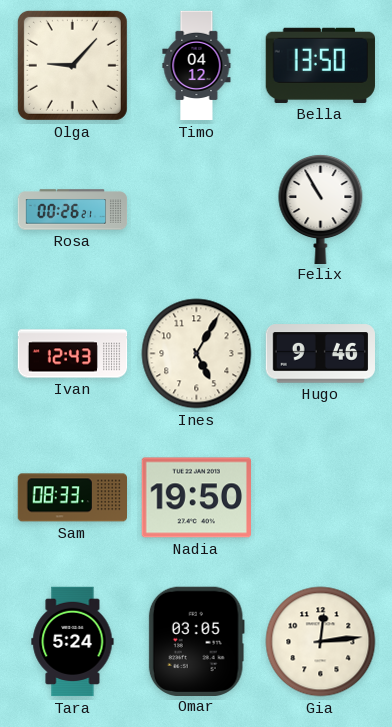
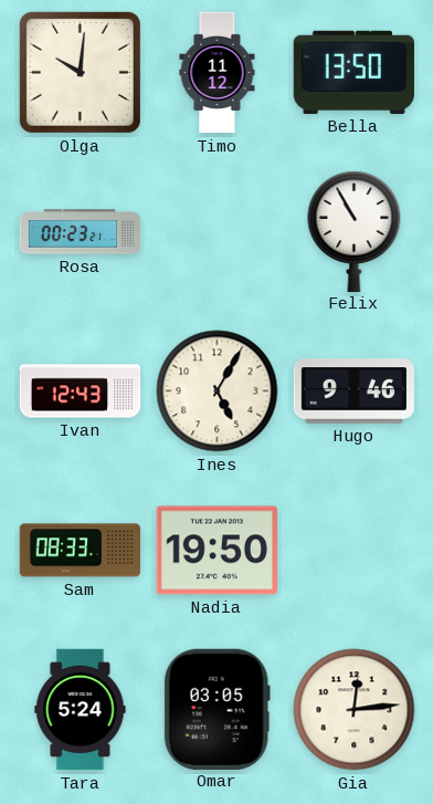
Olga: 9:07 -> 10:01
Timo: 04:12 -> 11:12
Rosa: 00:26 -> 00:23
